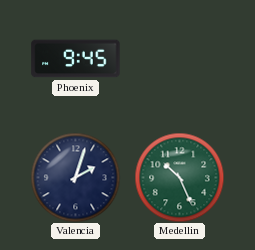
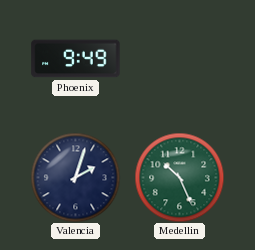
Phoenix: 9:45 -> 9:49
